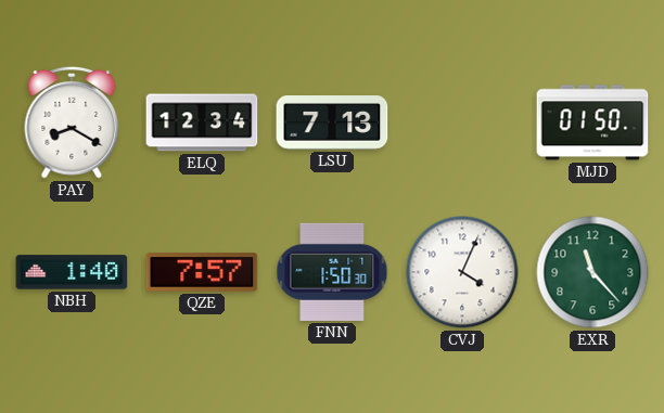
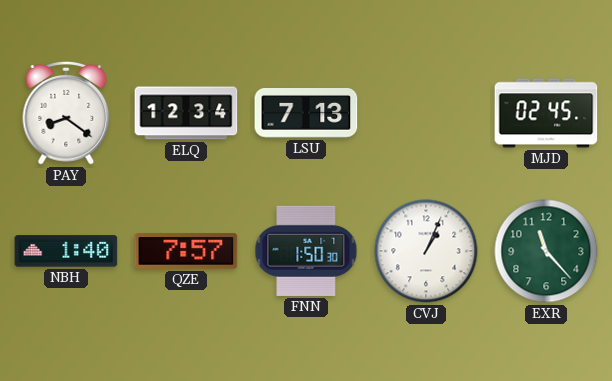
PAY: 8:20 -> 8:21
MJD: 01:50 -> 02:45
CVJ: 4:04 -> 1:04
